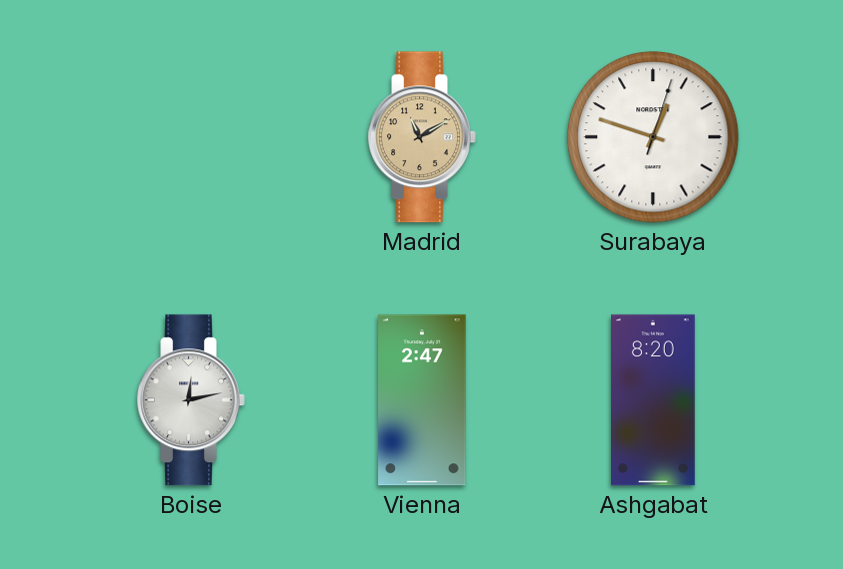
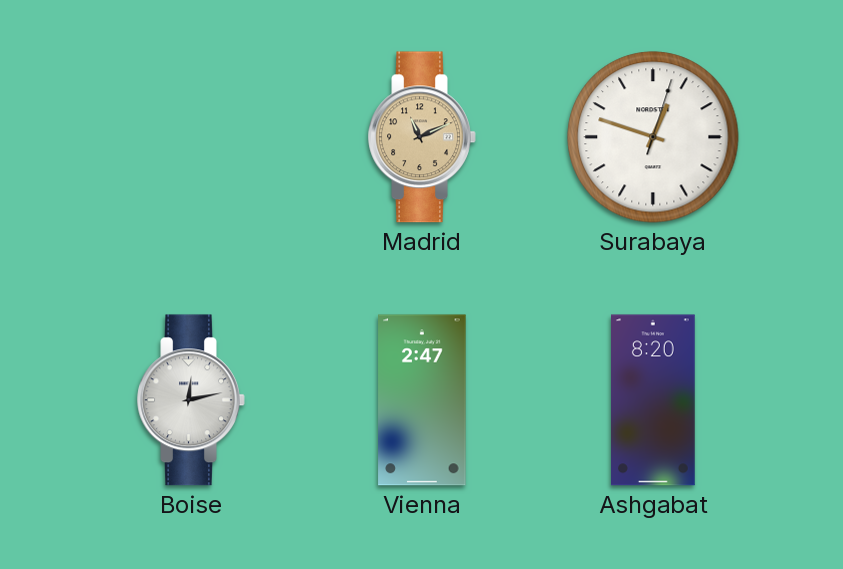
Madrid: 11:10 -> 11:11
